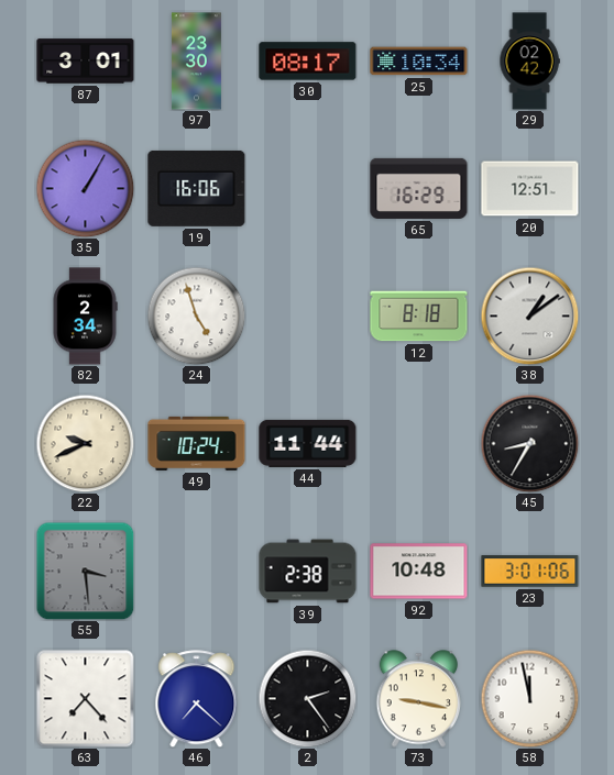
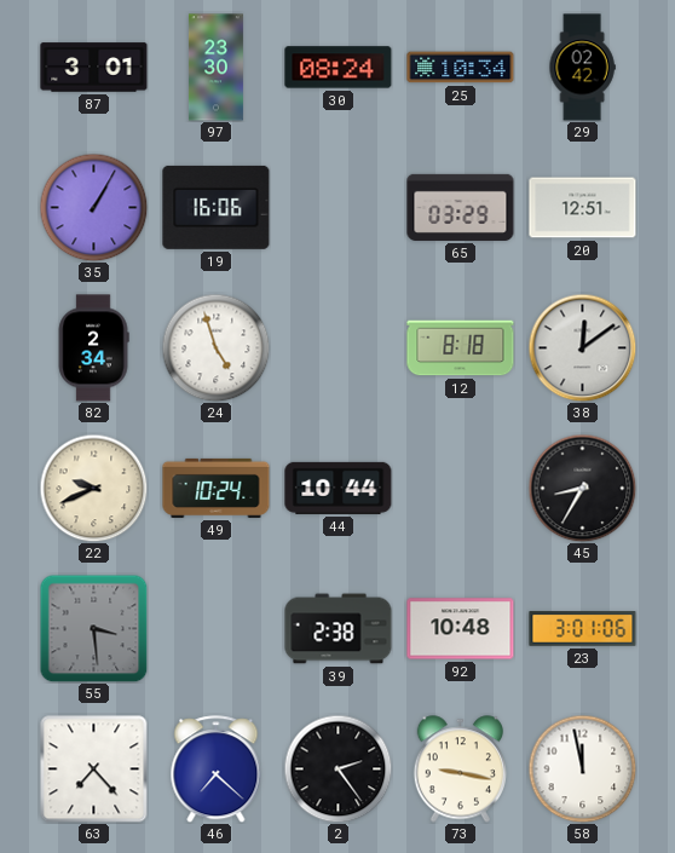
30: 08:17 -> 08:24
65: 16:29 -> 03:29
38: 1:09 -> 12:09
44: 11:44 -> 10:44
